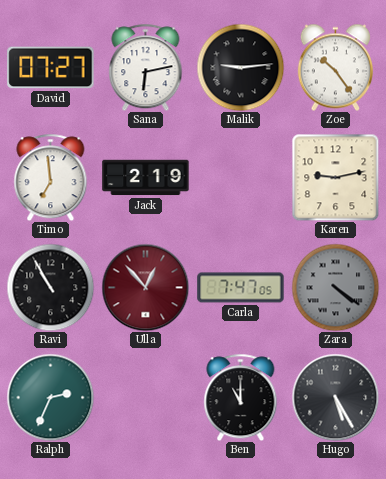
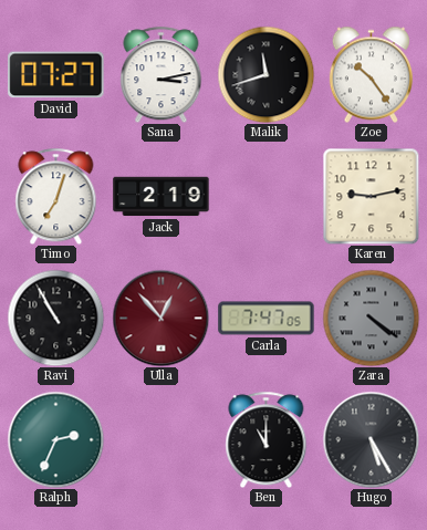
Sana: 6:13 -> 3:13
Malik: 9:14 -> 11:42
Timo: 6:59 -> 7:03
